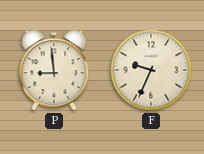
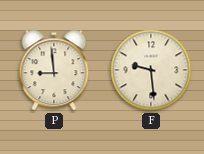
F: 9:34 -> 9:29
